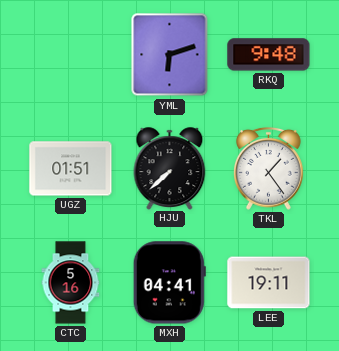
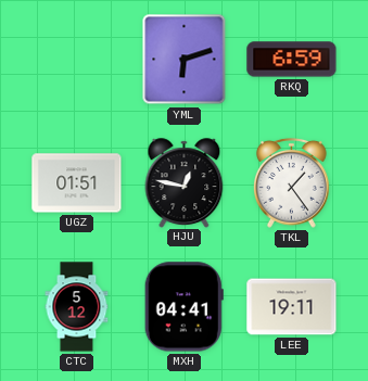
RKQ: 9:48 -> 6:59
HJU: 7:38 -> 12:47
CTC: 5:16 -> 5:12
